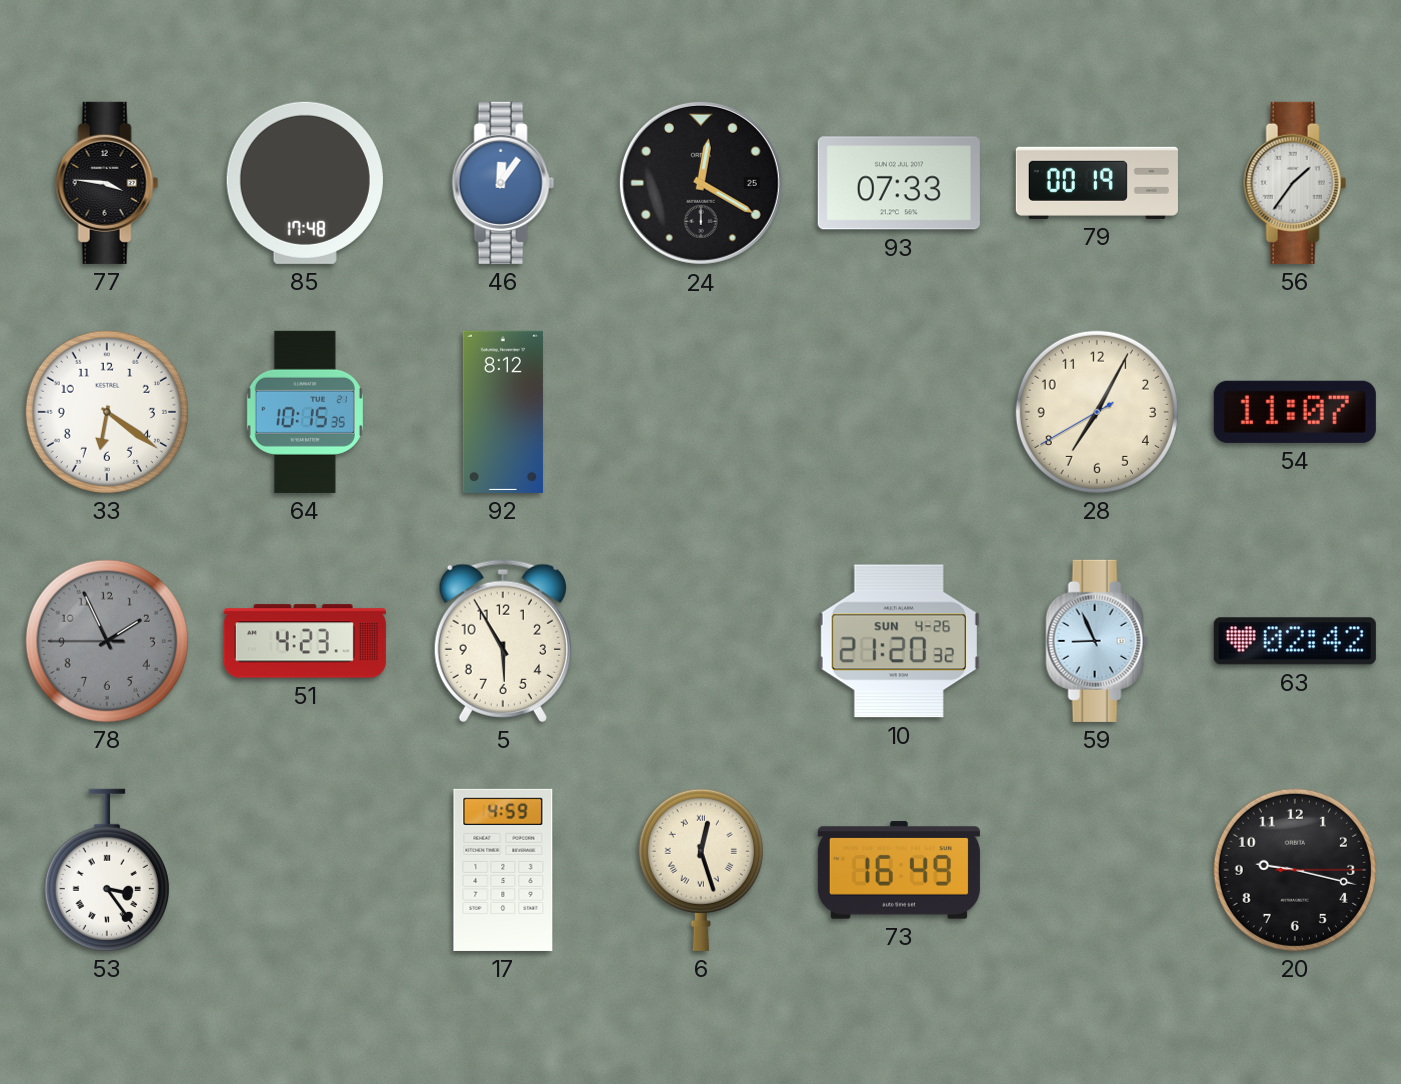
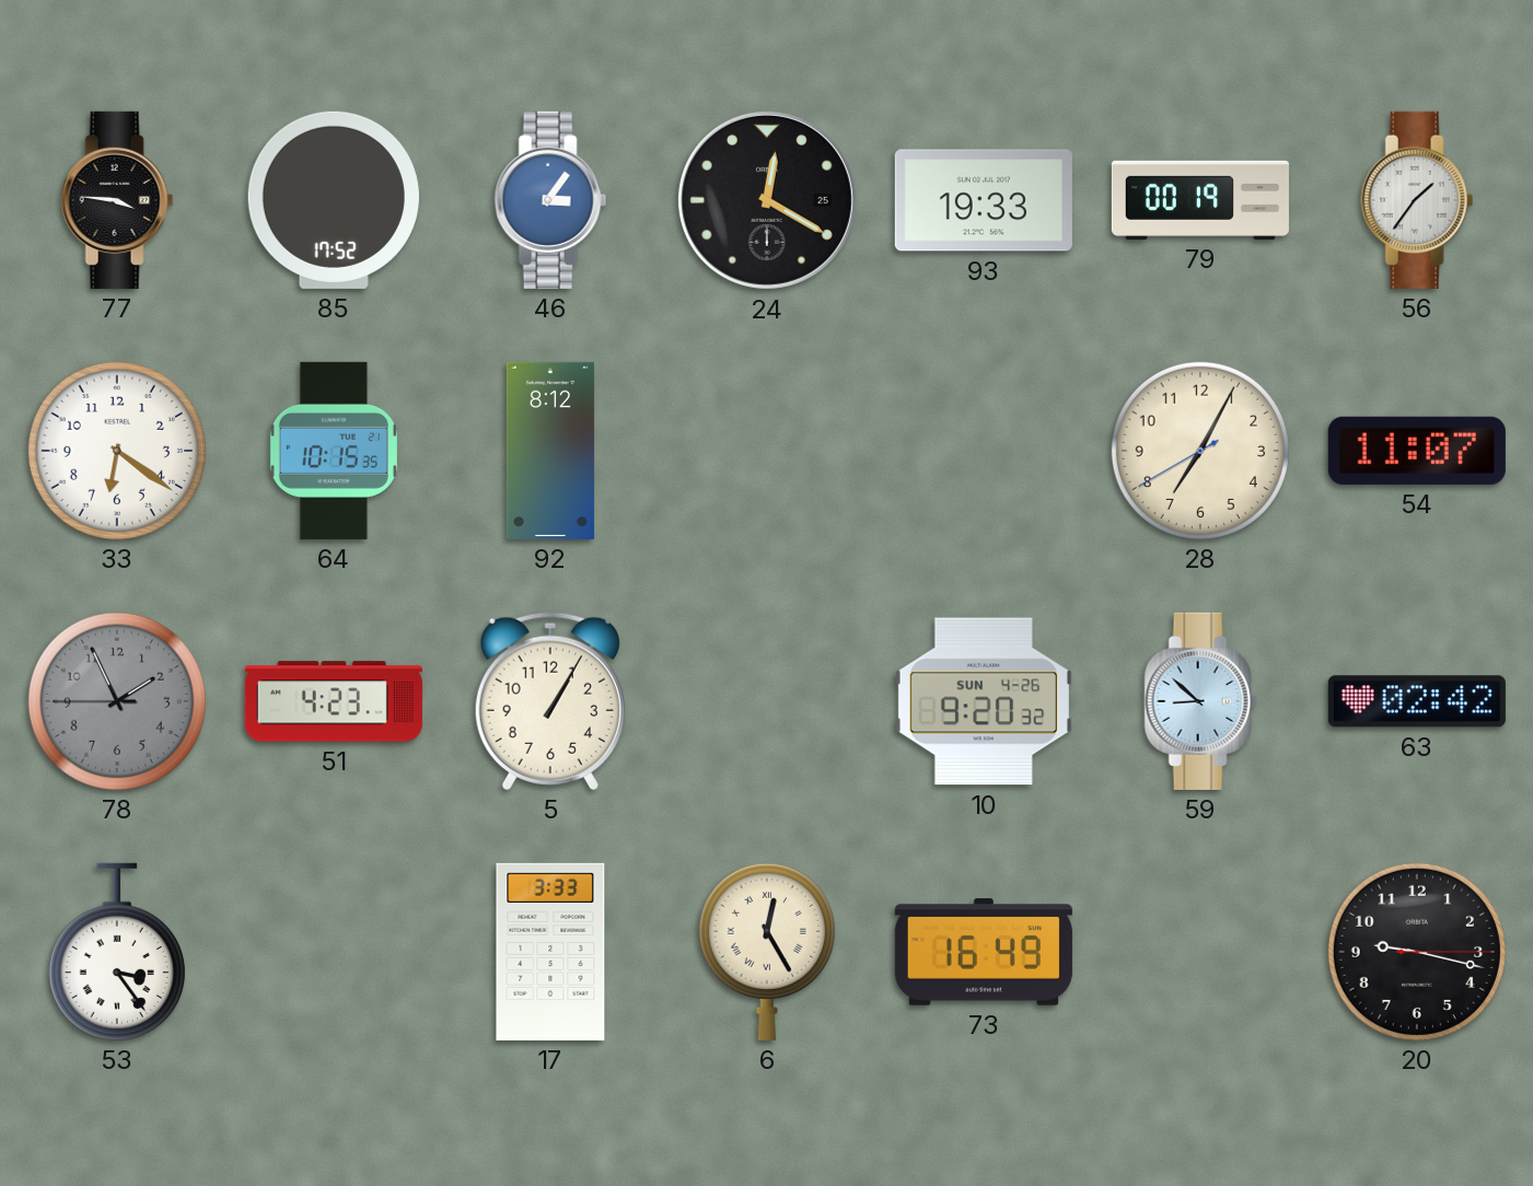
85: 17:48 -> 17:52
46: 12:06 -> 3:06
93: 07:33 -> 19:33
5: 5:55 -> 1:05
10: 21:20 -> 9:20
59: 8:56 -> 8:52
17: 4:59 -> 3:33
6: 12:27 -> 12:25
